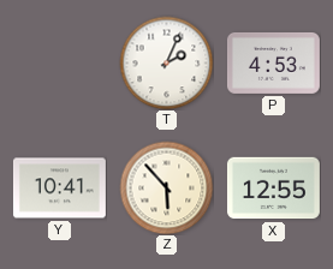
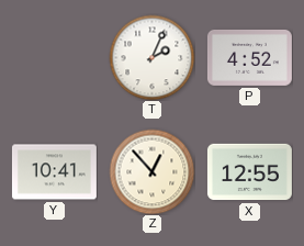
P: 4:53 -> 4:52
Z: 5:53 -> 12:53
